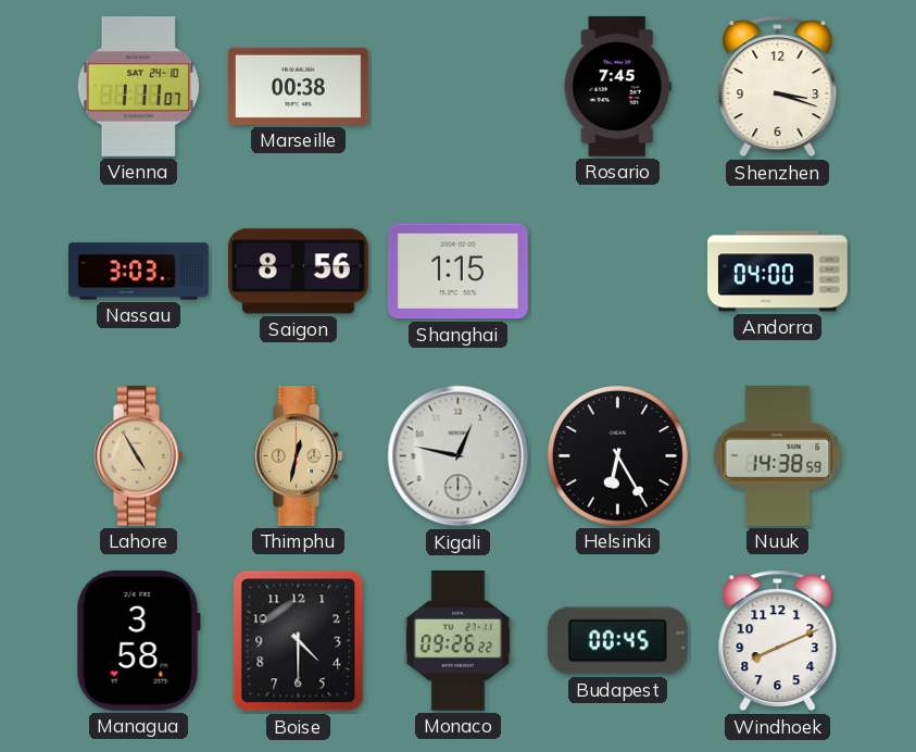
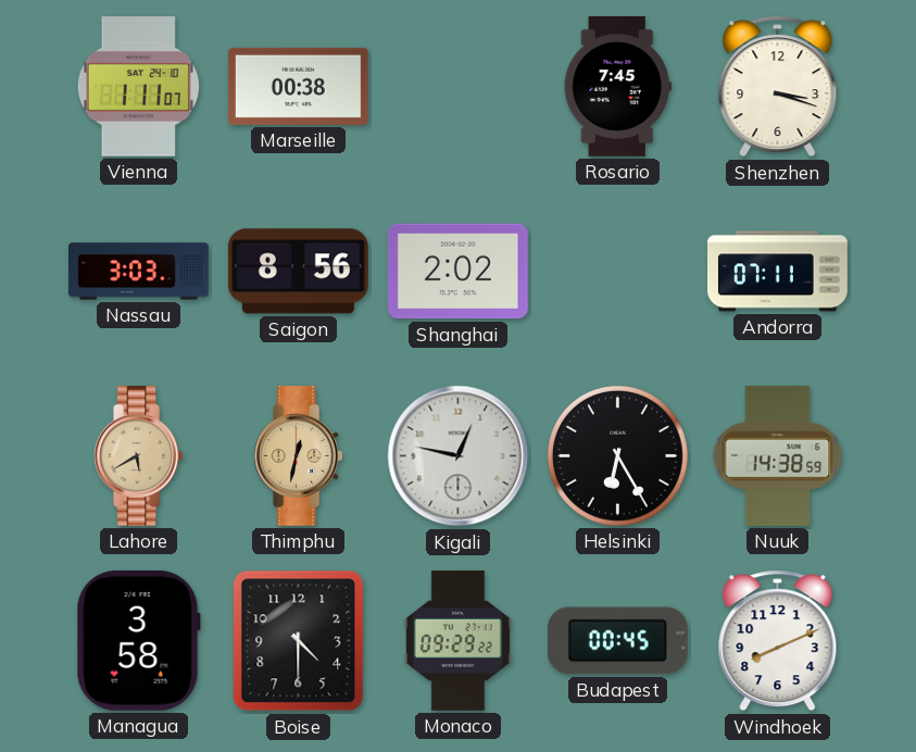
Shanghai: 1:15 -> 2:02
Andorra: 04:00 -> 07:11
Lahore: 4:55 -> 5:40
Monaco: 09:26 -> 09:29
